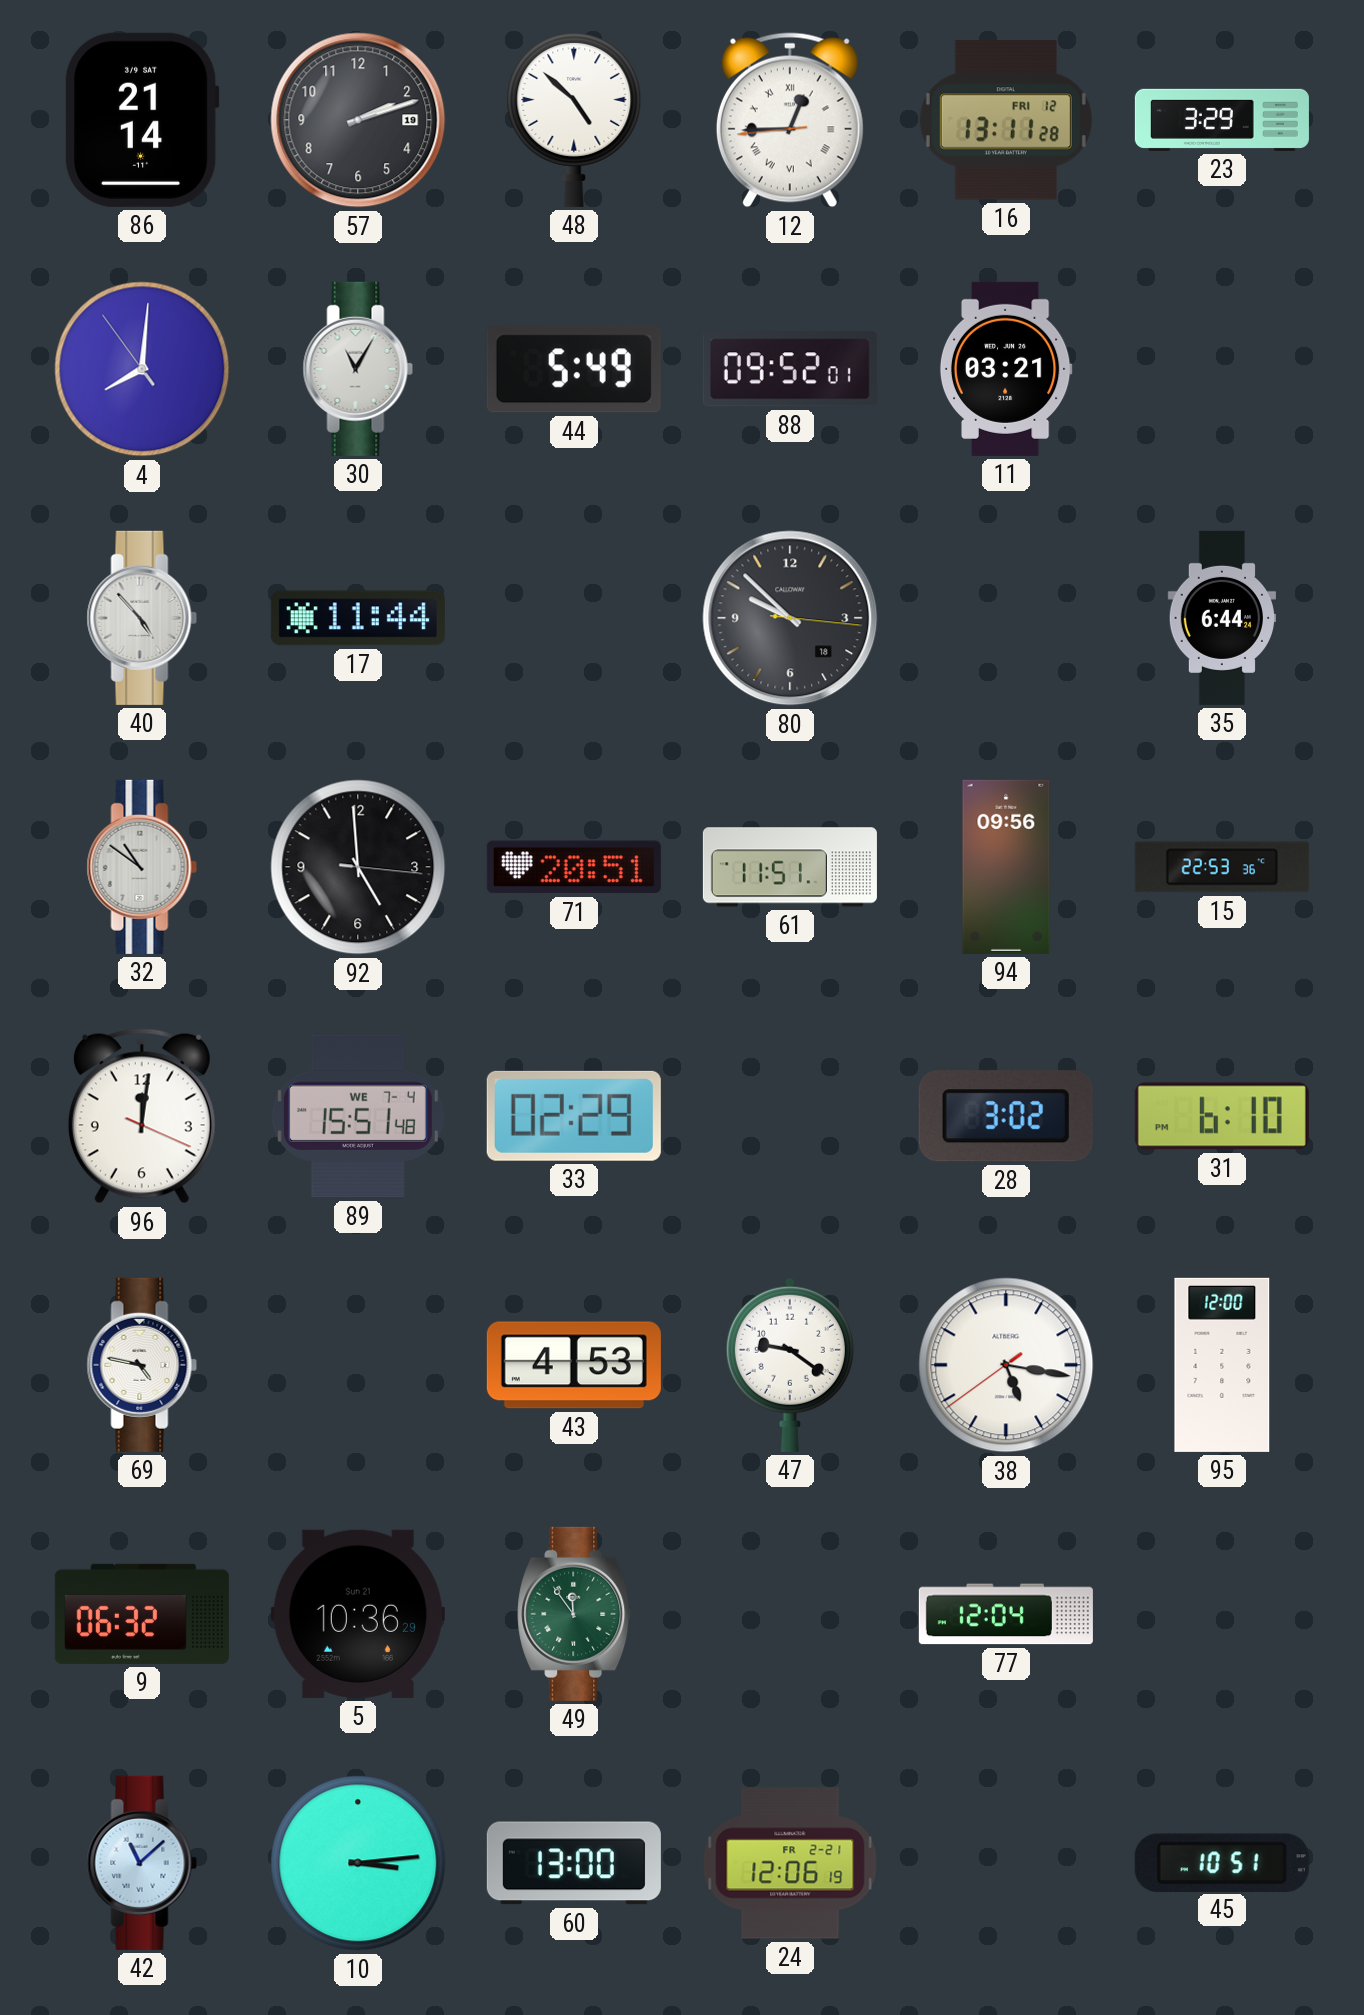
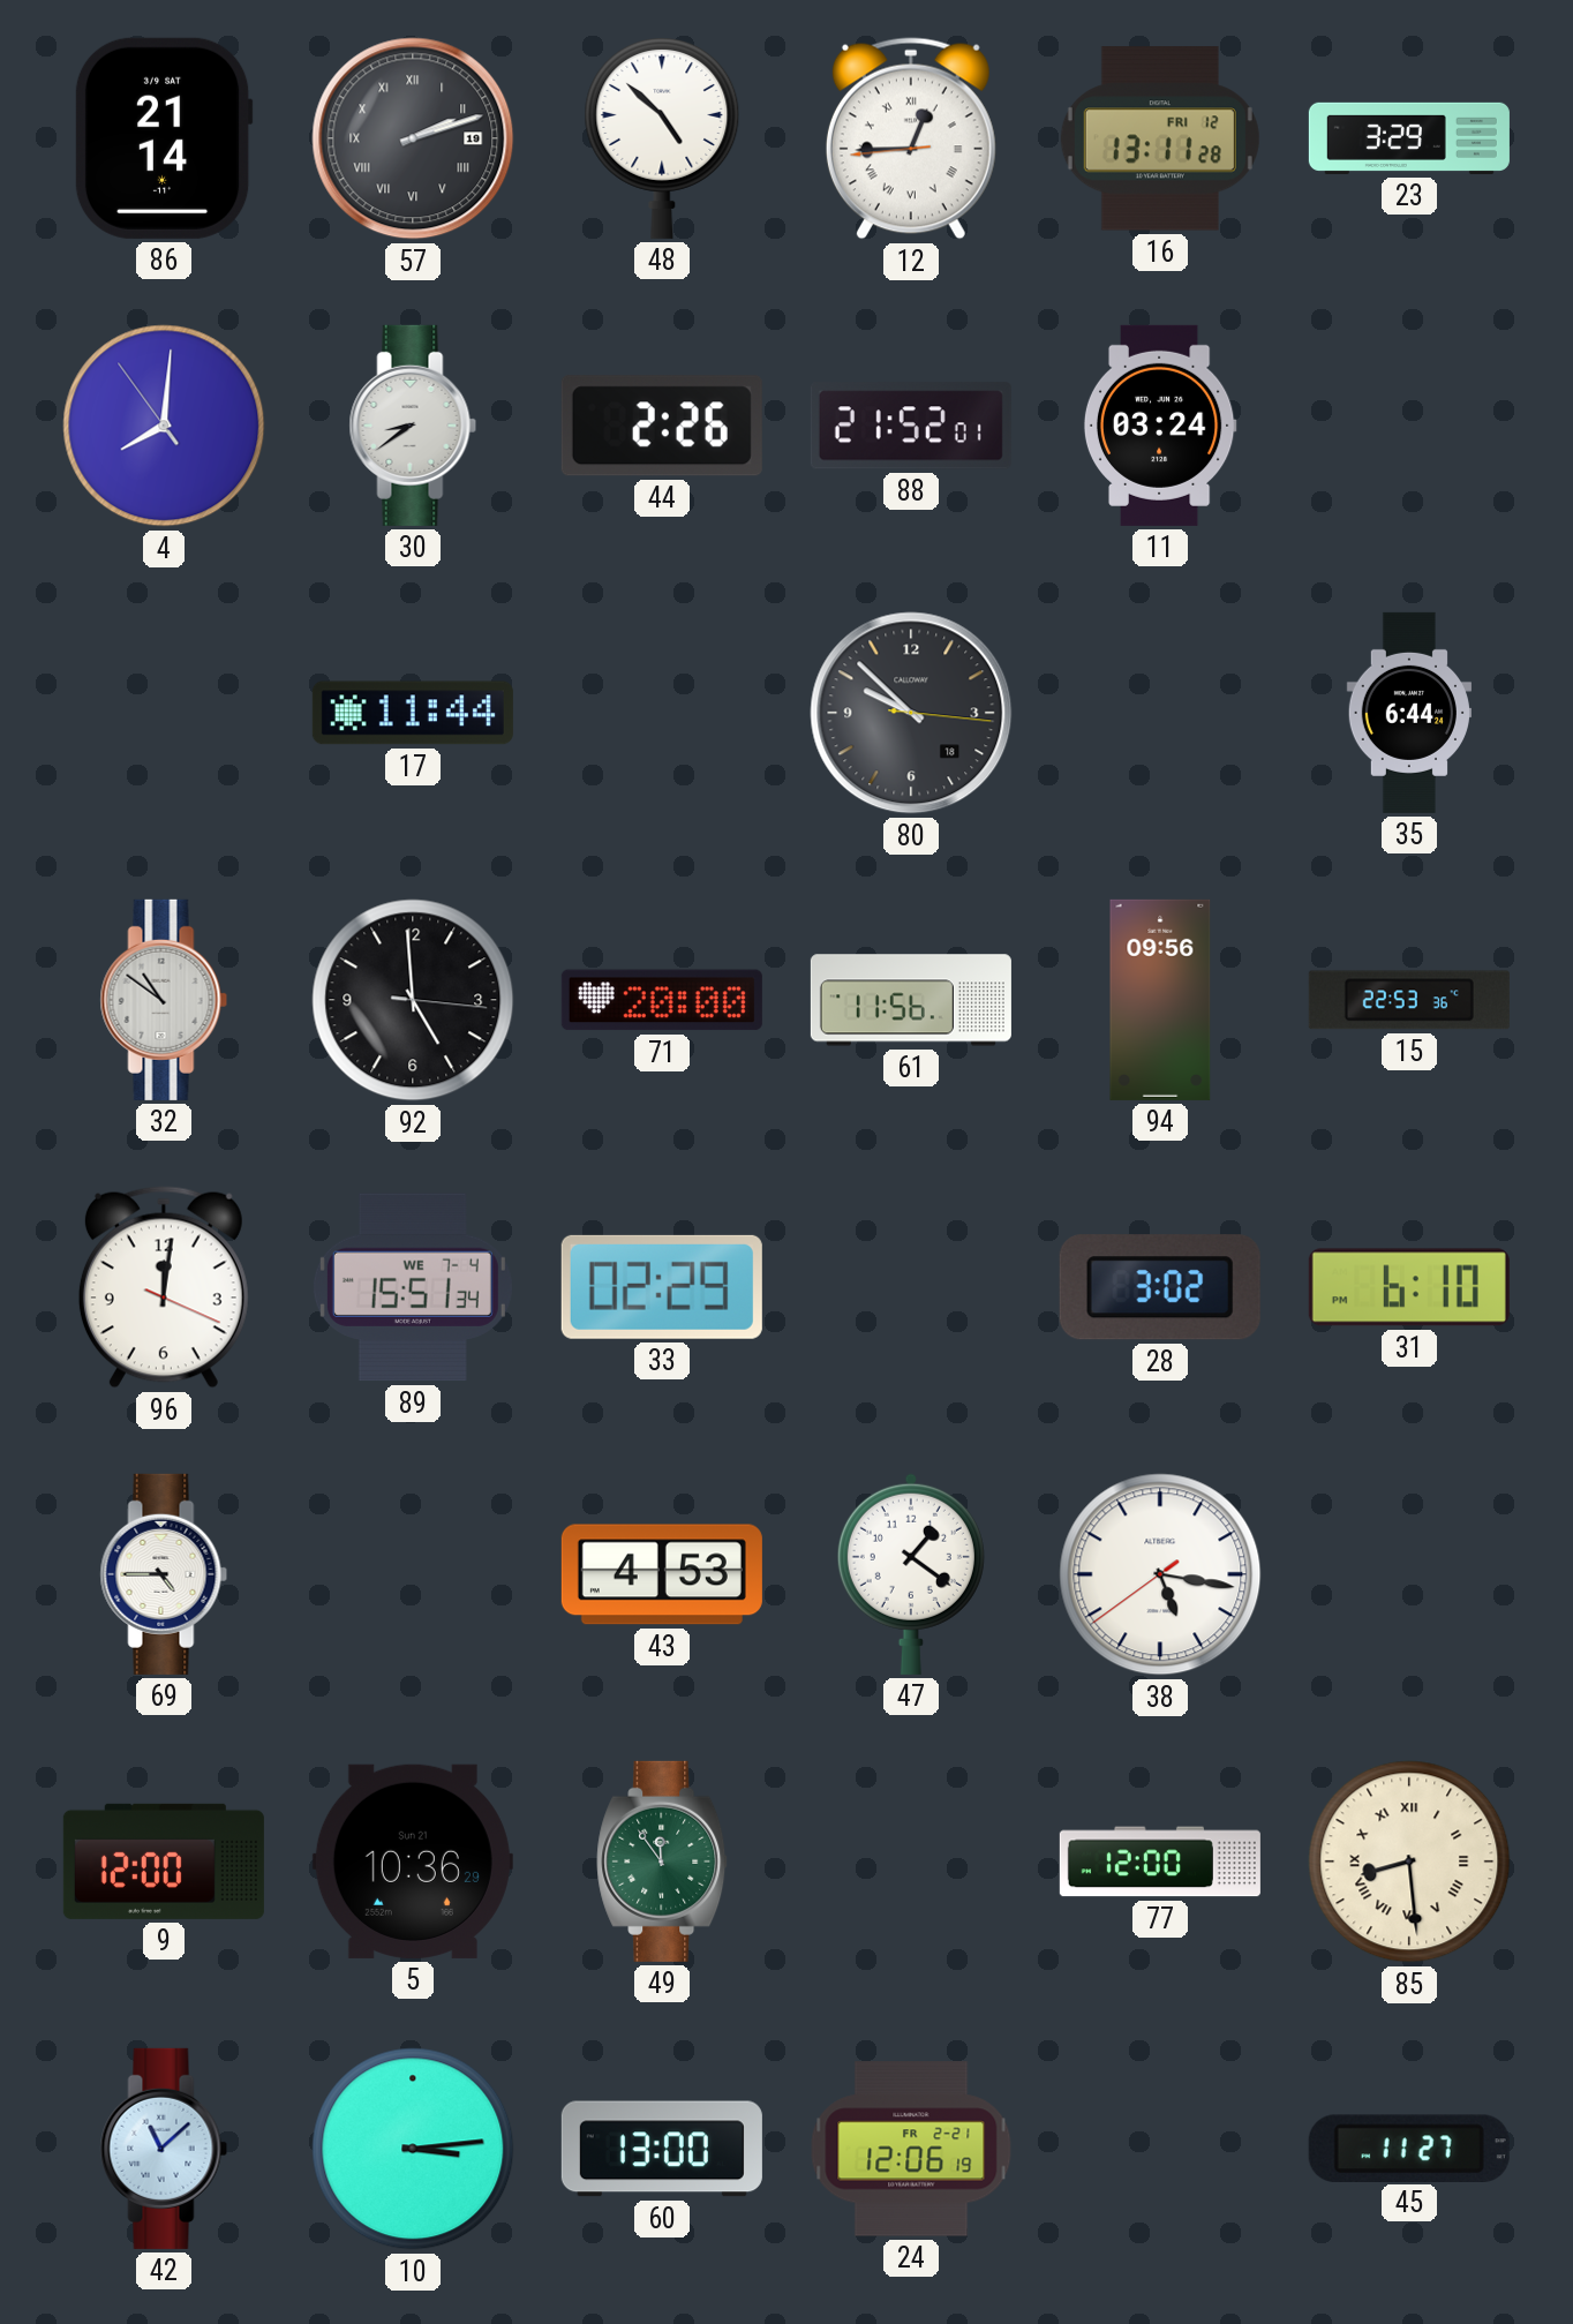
57 numerals: Arabic -> Roman
30: 11:05 -> 8:39
44: 5:49 -> 2:26
88: 09:52 -> 21:52
11: 03:21 -> 03:24
40: 4:53 -> none
71: 20:51 -> 20:00
61: 11:51 -> 11:56
89: 15:51:48 -> 15:51:34
69: 4:47 -> 4:45
47: 9:21 -> 1:21
95: 12:00 -> none
9: 06:32 -> 12:00
77: 12:04 -> 12:00
85: none -> 8:29
45: 10:51 -> 11:27
